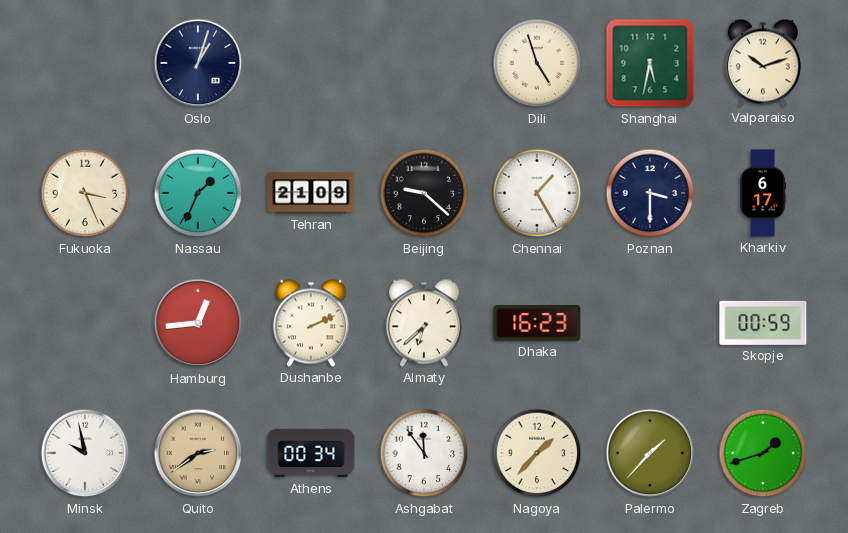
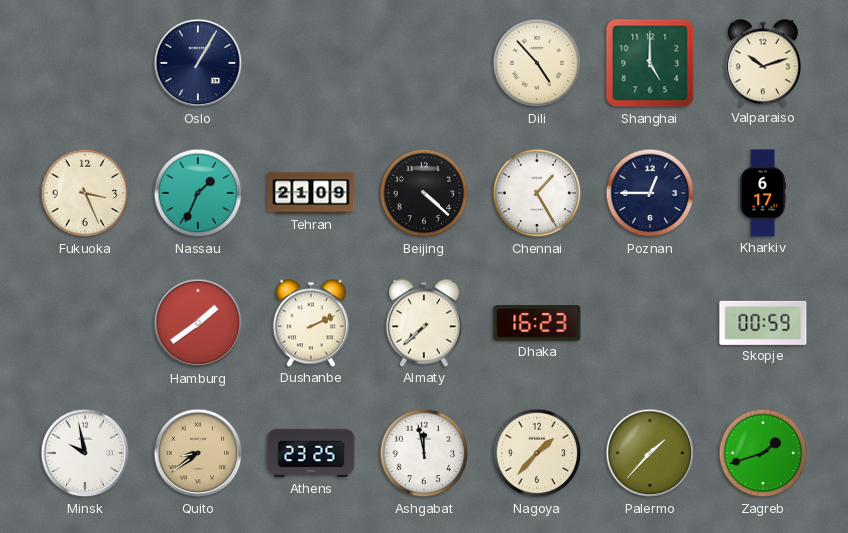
Oslo: 1:03 -> 1:05
Dili: 4:57 -> 4:53
Shanghai: 5:32 -> 5:00
Beijing: 9:22 -> 4:22
Poznan: 3:30 -> 12:45
Hamburg: 12:44 -> 1:39
Almaty: 6:38 -> 7:38
Quito: 2:39 -> 8:39
Athens: 00:34 -> 23:25
Ashgabat: 11:54 -> 11:58
